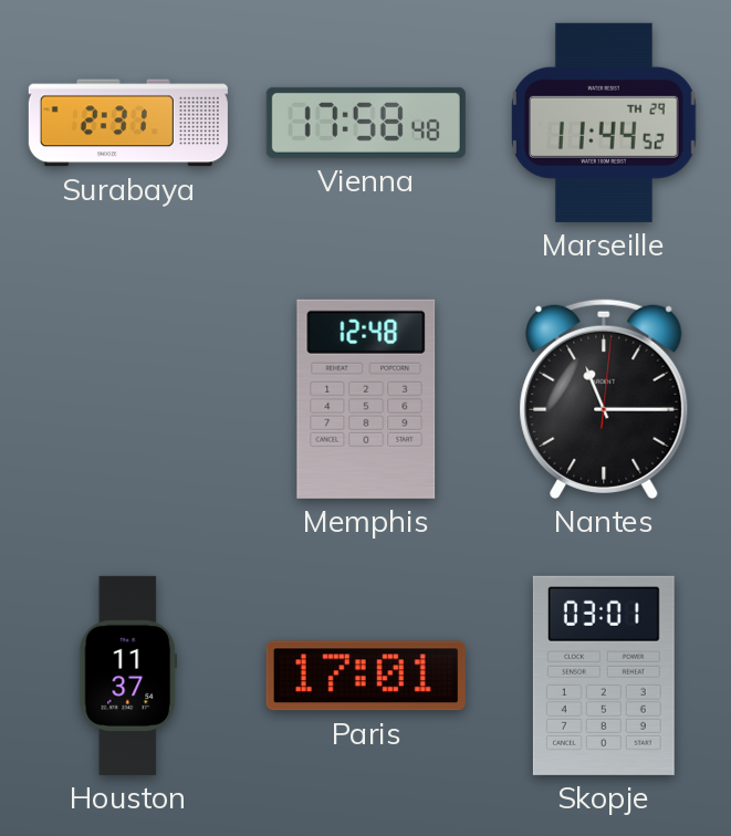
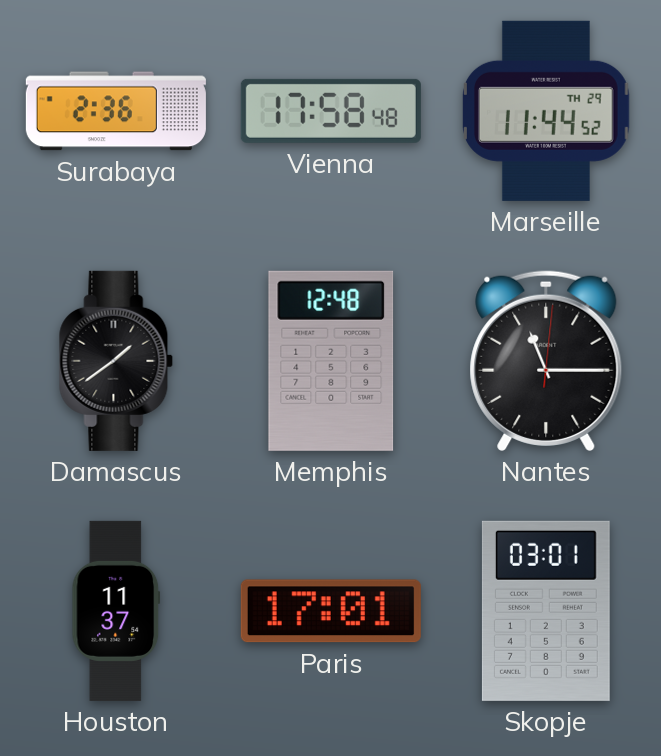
Surabaya: 2:31 -> 2:36
Damascus: none -> 1:39
